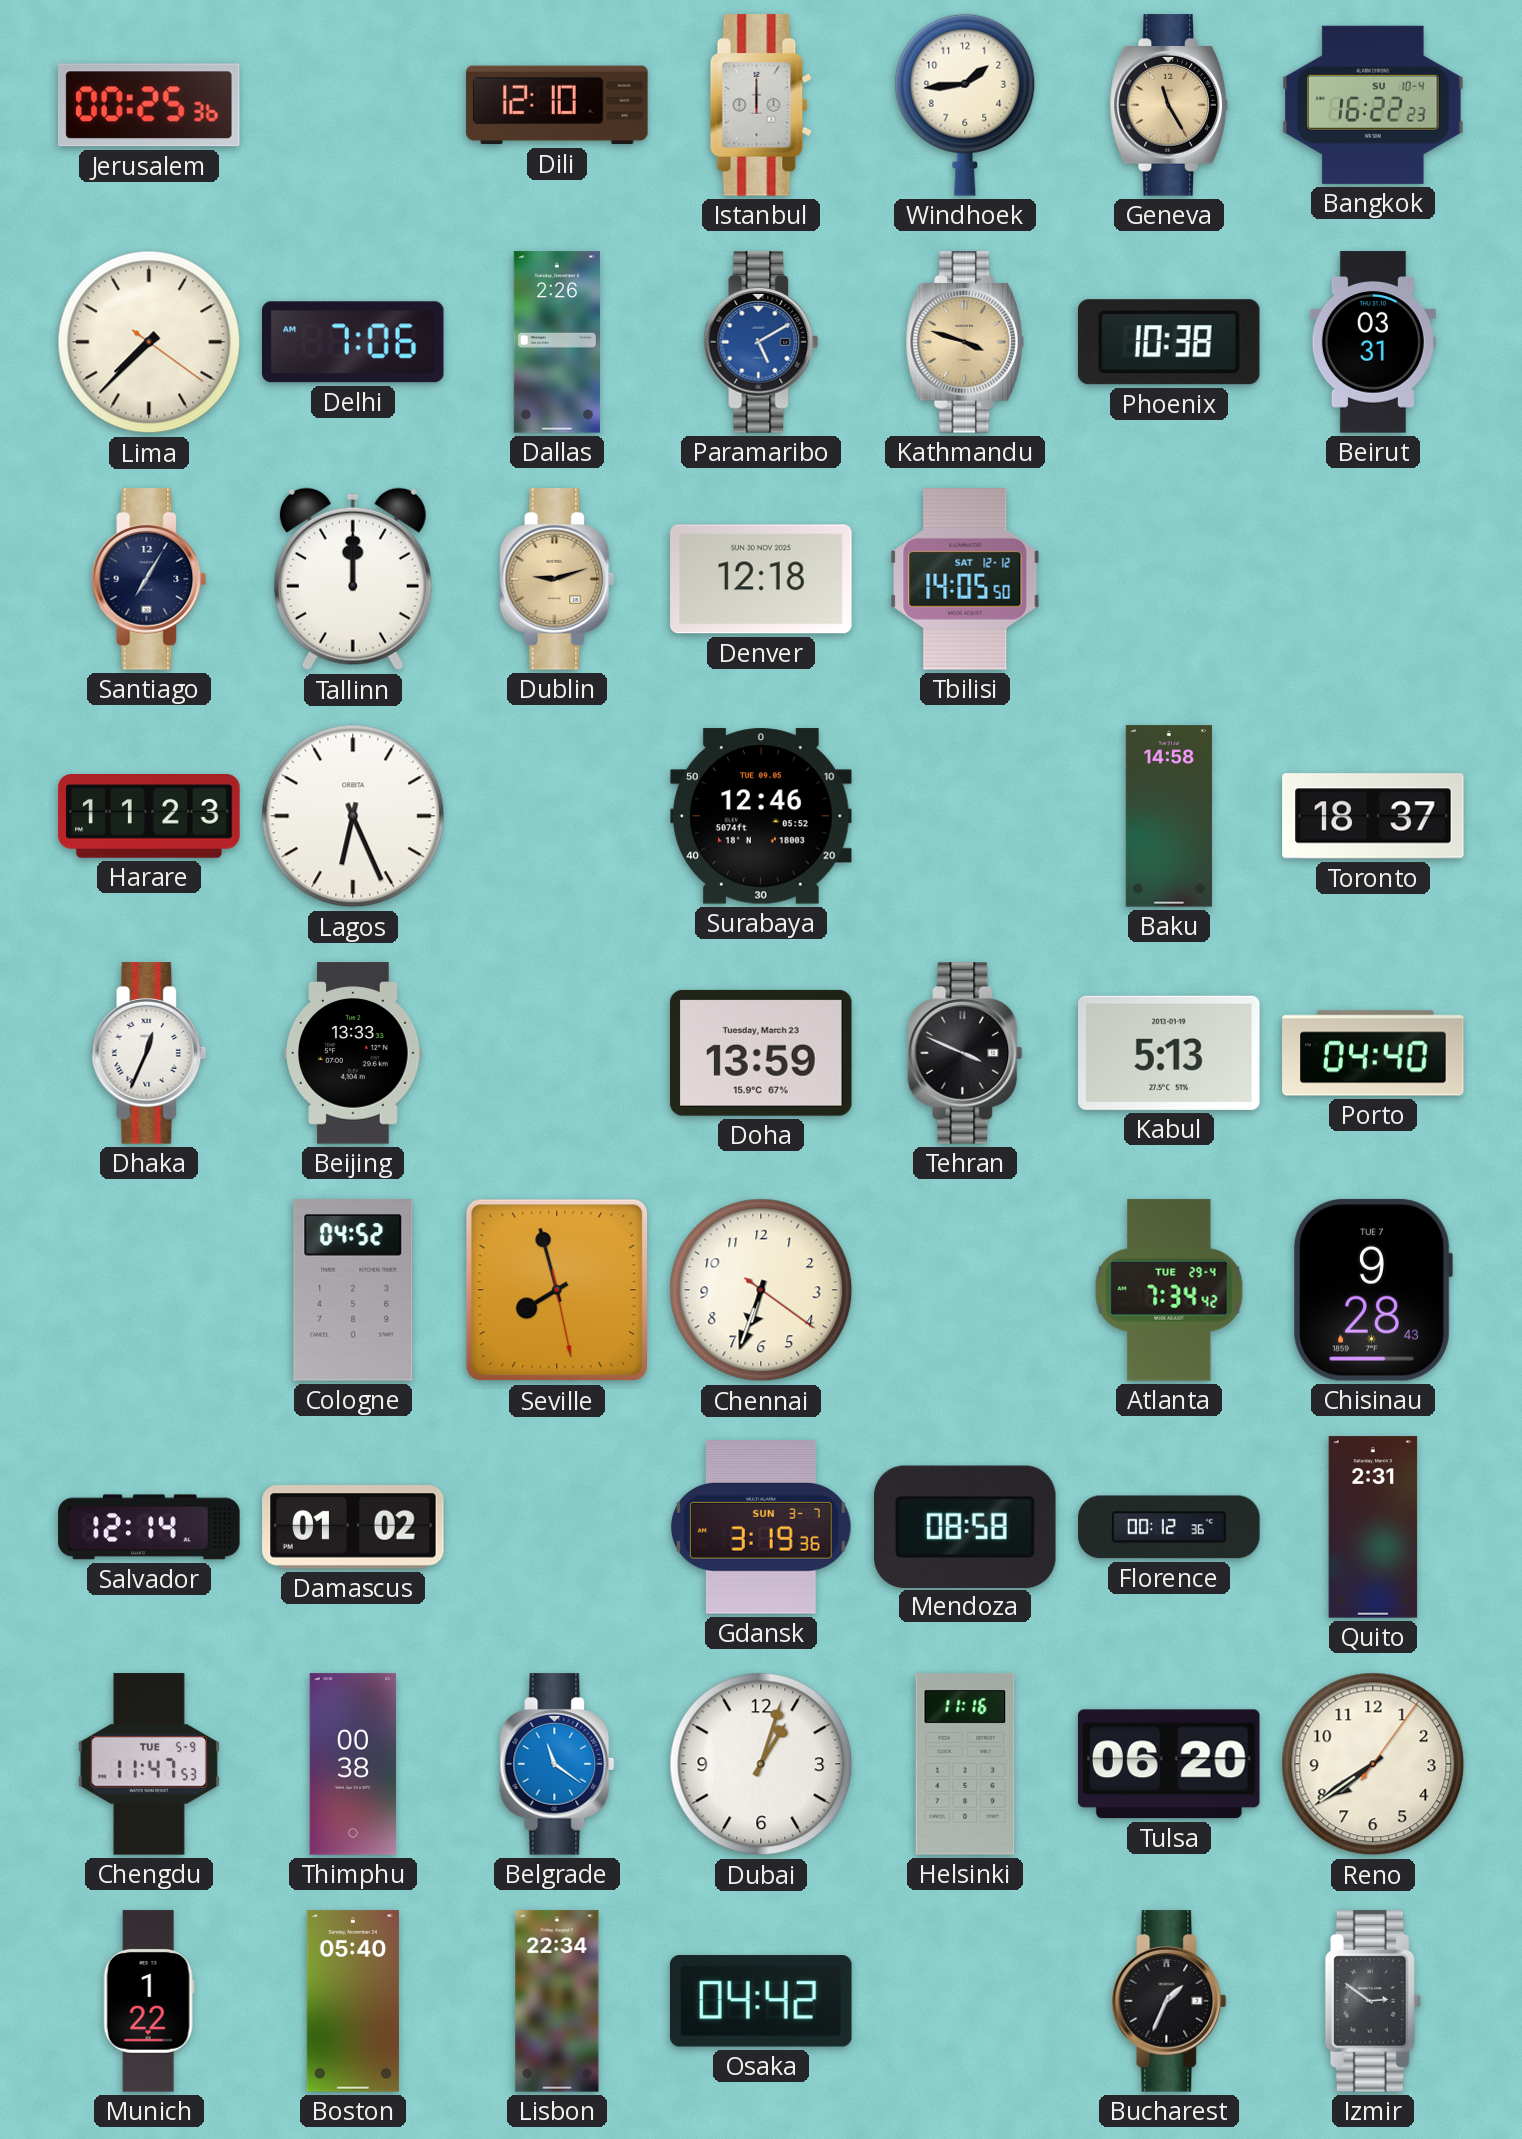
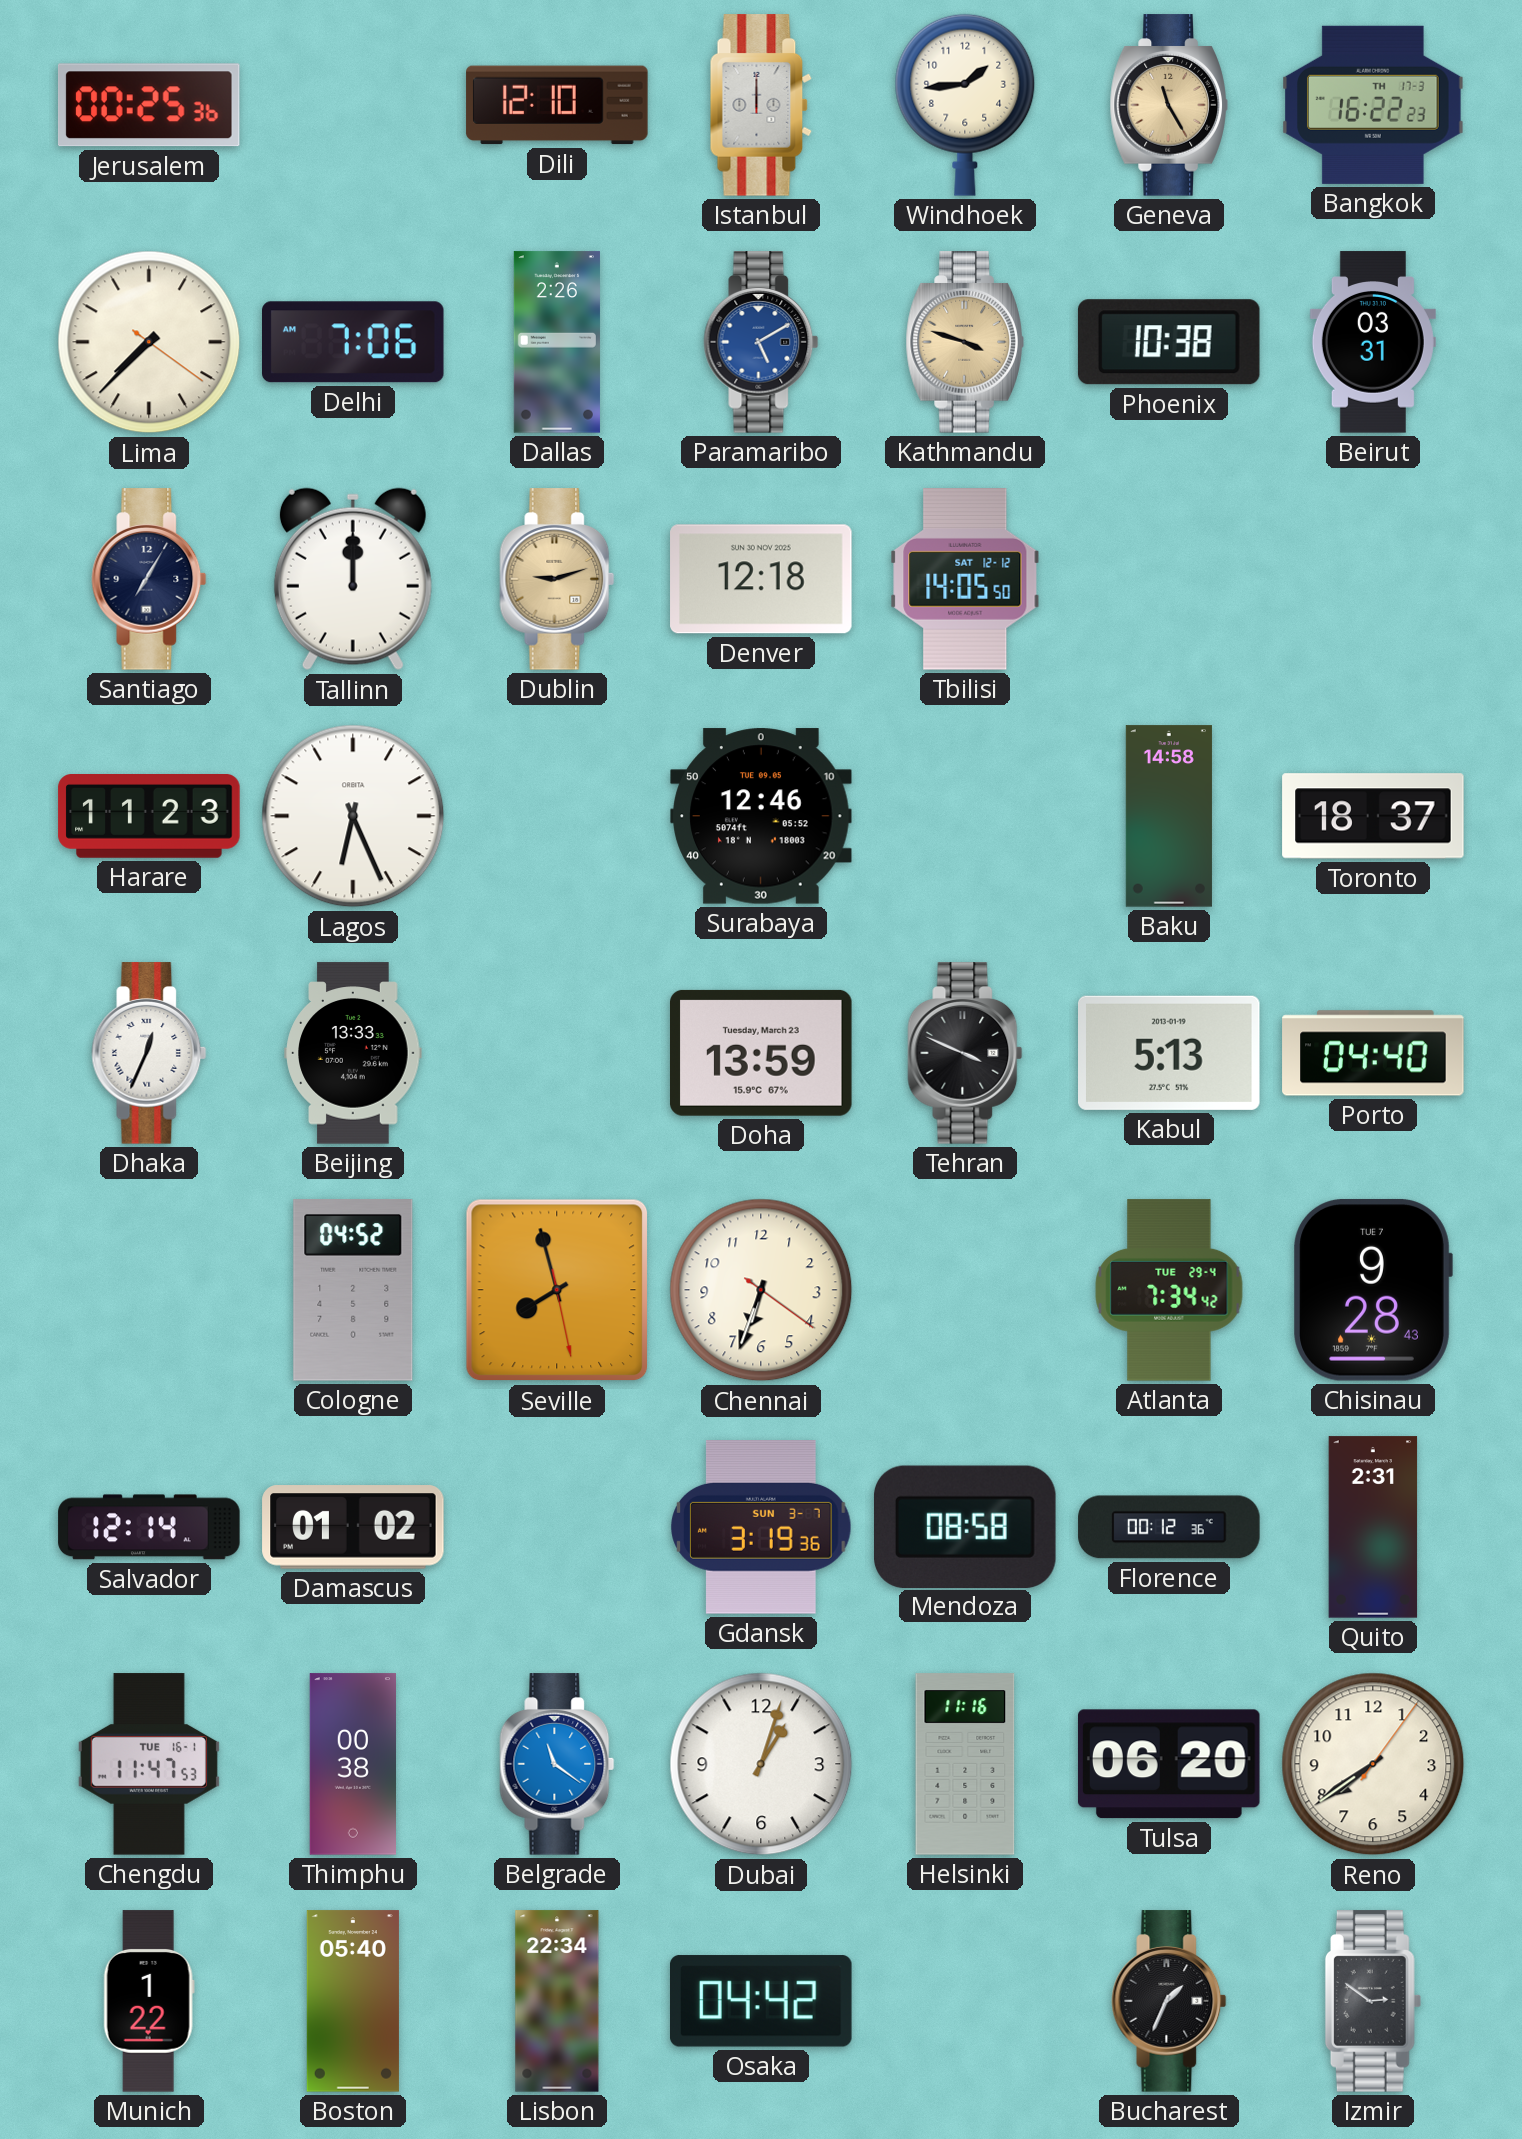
Bangkok date: SU 10-4 -> TH 17-3
Chengdu date: TUE 5-9 -> TUE 16-1
